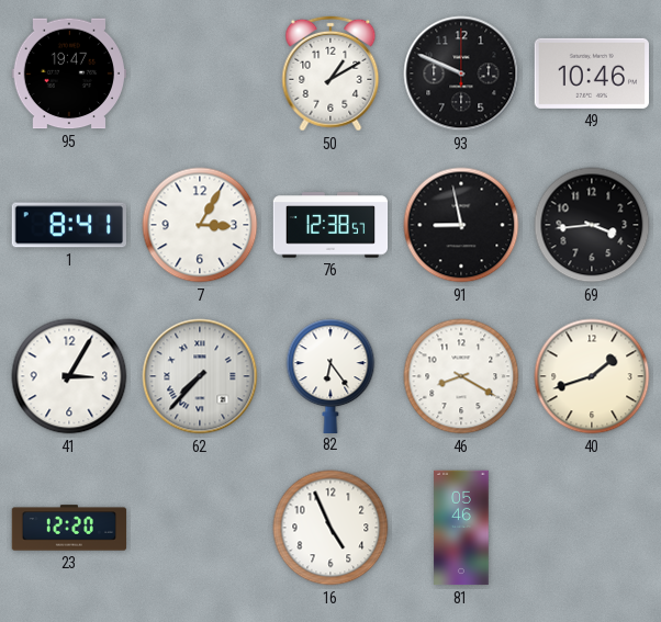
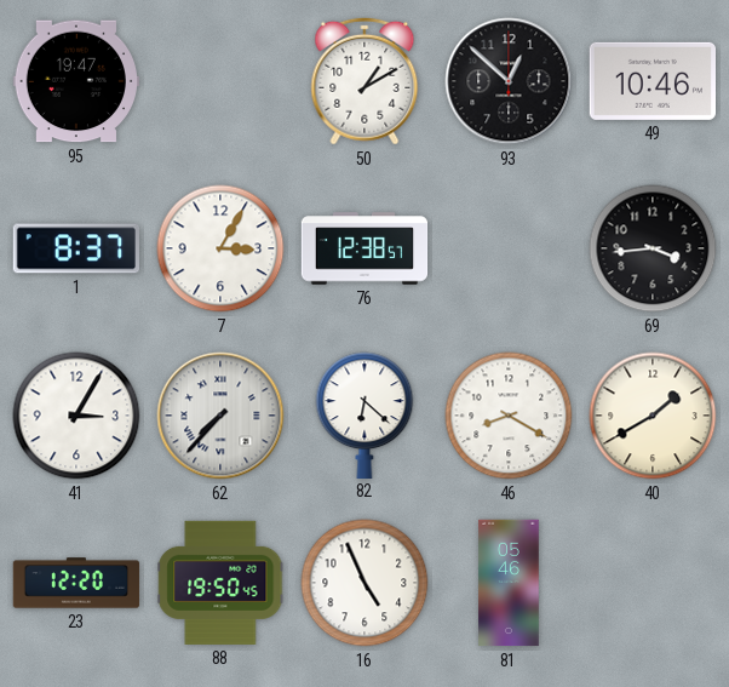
93: 9:49 -> 12:52
1: 8:41 -> 8:37
91: 8:58 -> none
82: 6:24 -> 6:22
40: 1:42 -> 1:40
88: none -> 19:50
